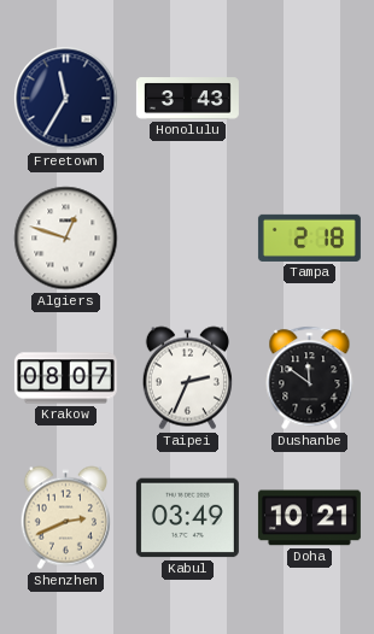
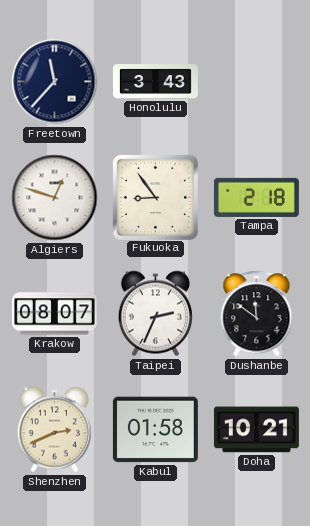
Freetown: 11:35 -> 11:37
Fukuoka: none -> 8:54
Kabul: 03:49 -> 01:58
